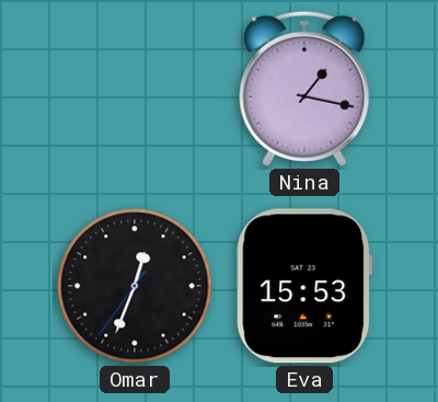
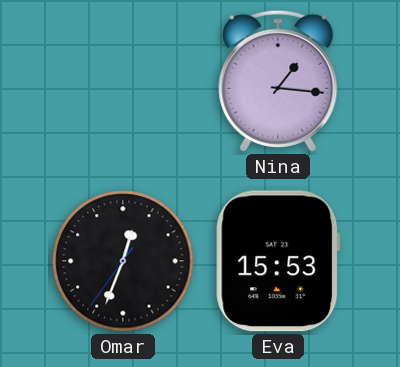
Nina: 1:17 -> 1:16
